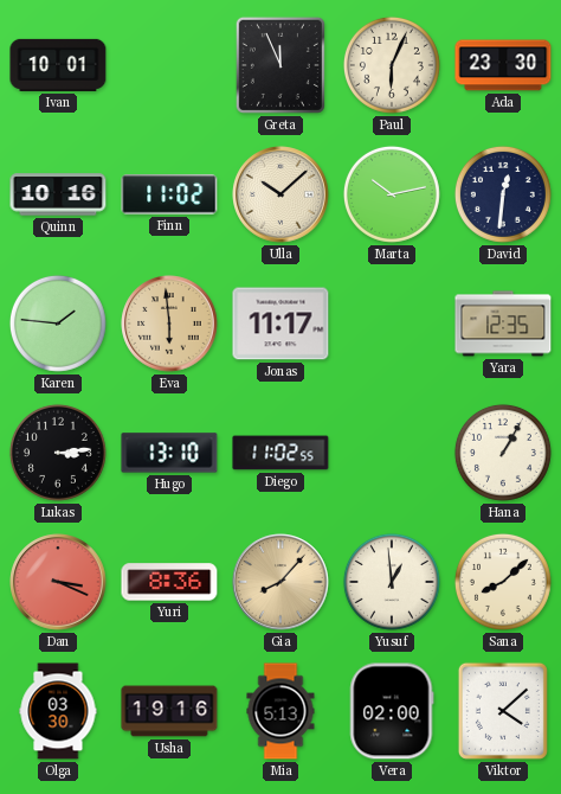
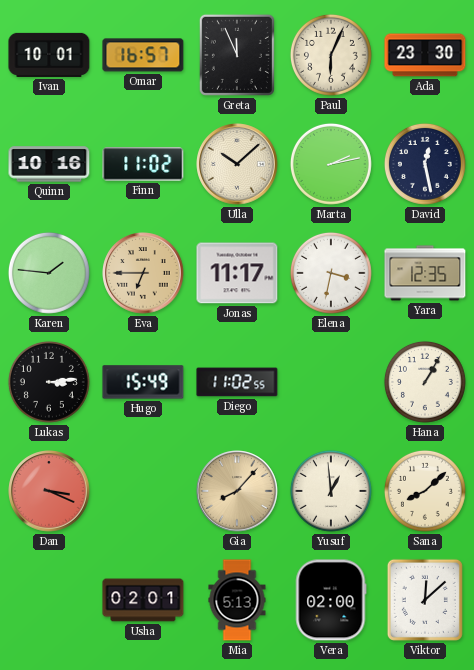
Omar: none -> 16:57
Marta: 10:13 -> 2:13
David: 12:31 -> 12:28
Eva: 5:59 -> 6:45
Elena: none -> 3:32
Hugo: 13:10 -> 15:49
Yuri: 8:36 -> none
Olga: 03:30 -> none
Usha: 19:16 -> 02:01
Viktor: 4:08 -> 12:08
